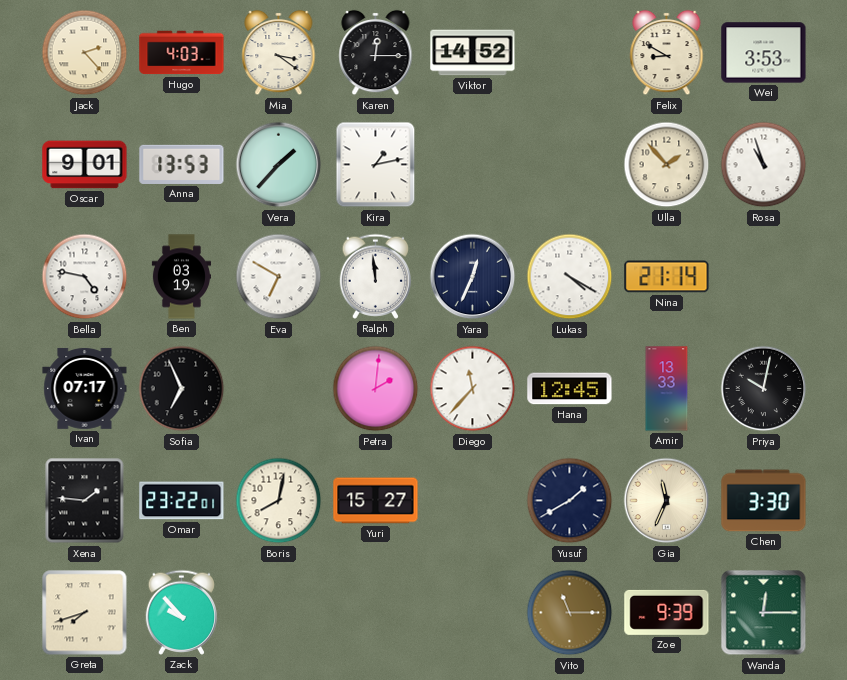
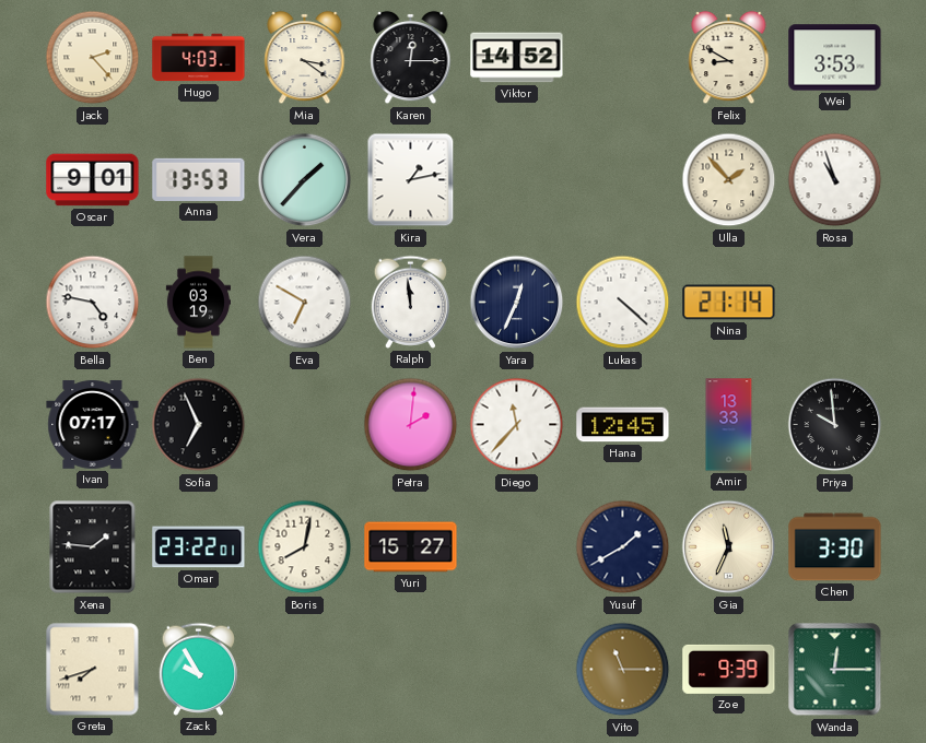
Lukas: 4:20 -> 4:22
Priya: 10:02 -> 9:59
Zack: 9:53 -> 9:55
